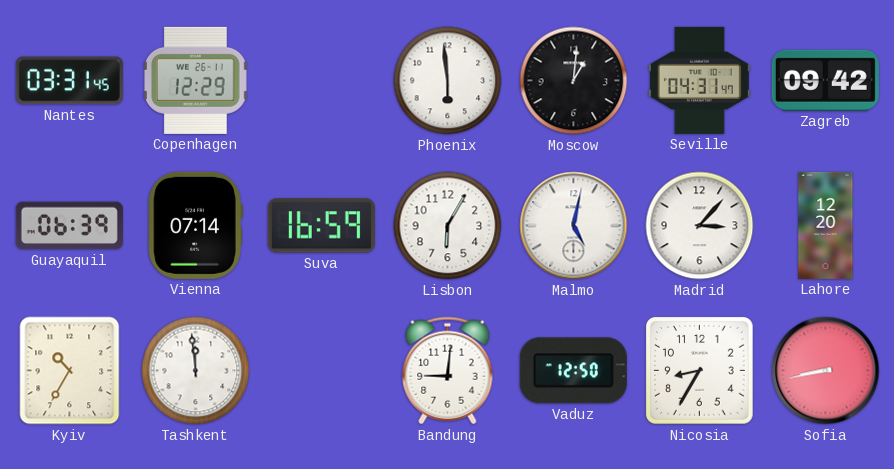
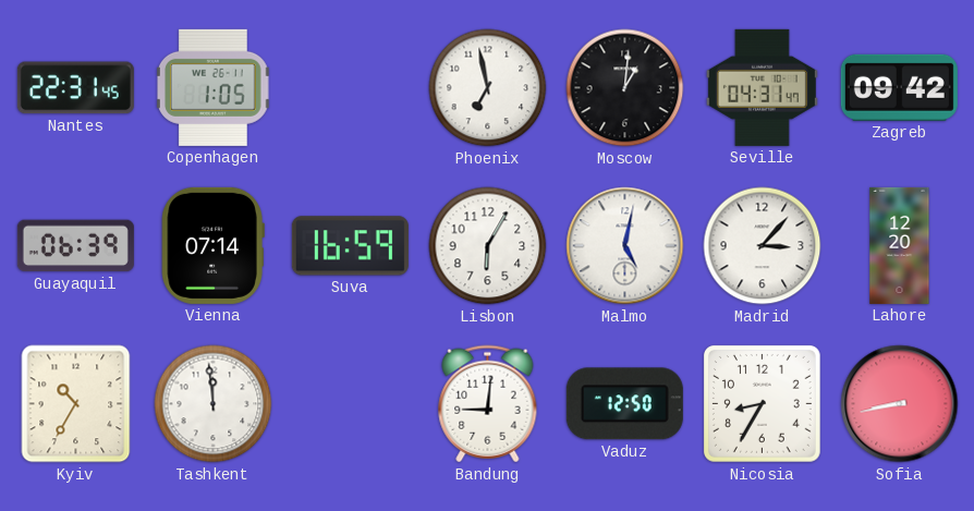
Nantes: 03:31 -> 22:31
Copenhagen: 12:29 -> 1:05
Phoenix: 5:59 -> 6:58
